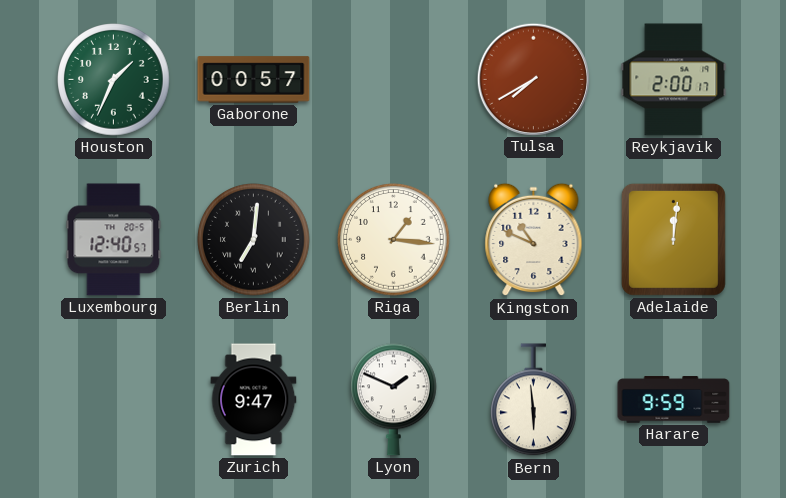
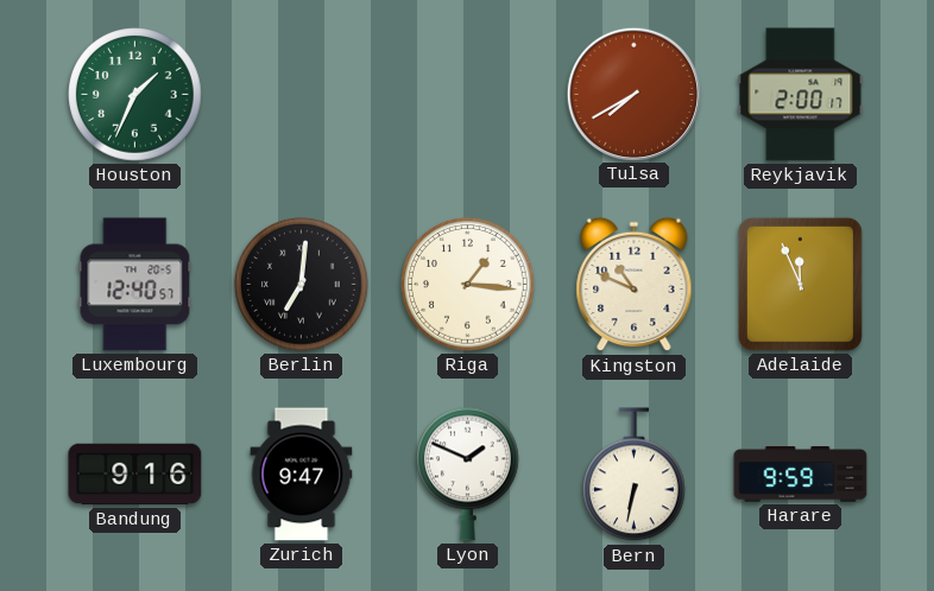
Gaborone: 00:57 -> none
Adelaide: 12:01 -> 11:56
Bandung: none -> 9:16
Bern: 5:59 -> 6:32
